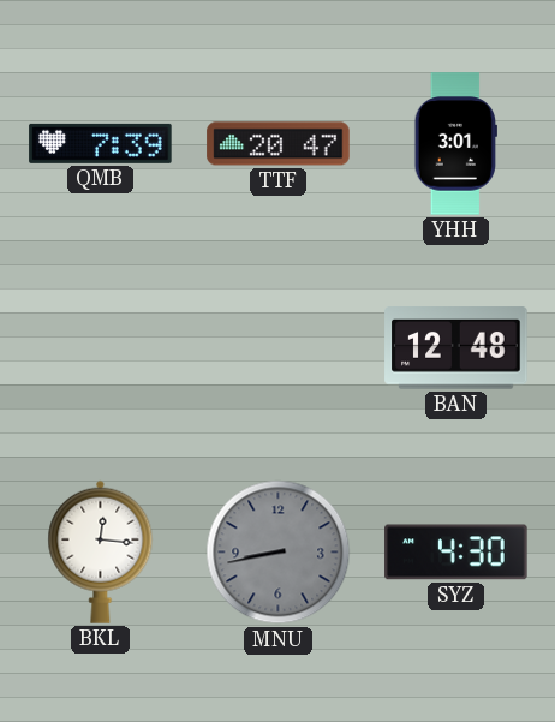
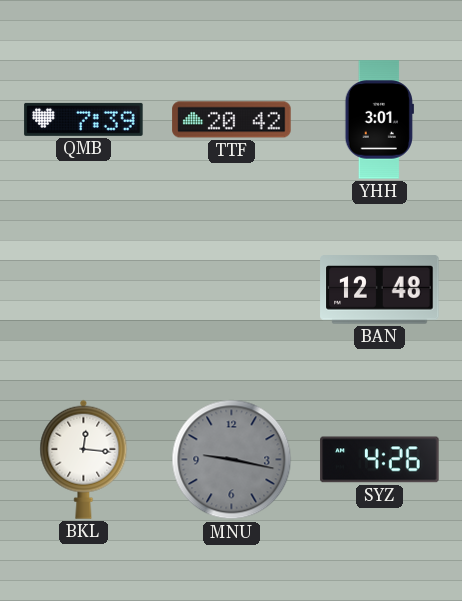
TTF: 20:47 -> 20:42
MNU: 8:43 -> 9:17
SYZ: 4:30 -> 4:26
